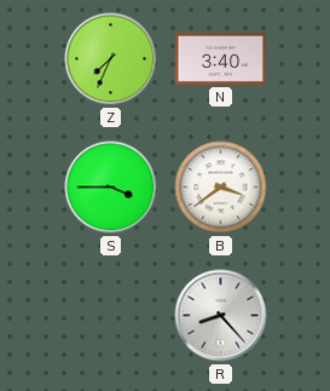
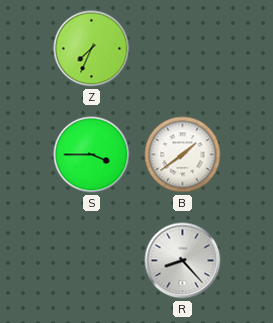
N: 3:40 -> none
B: 3:39 -> 1:39
